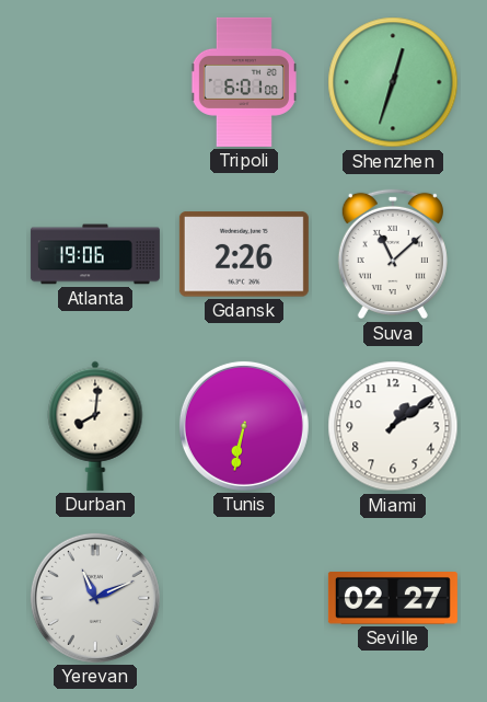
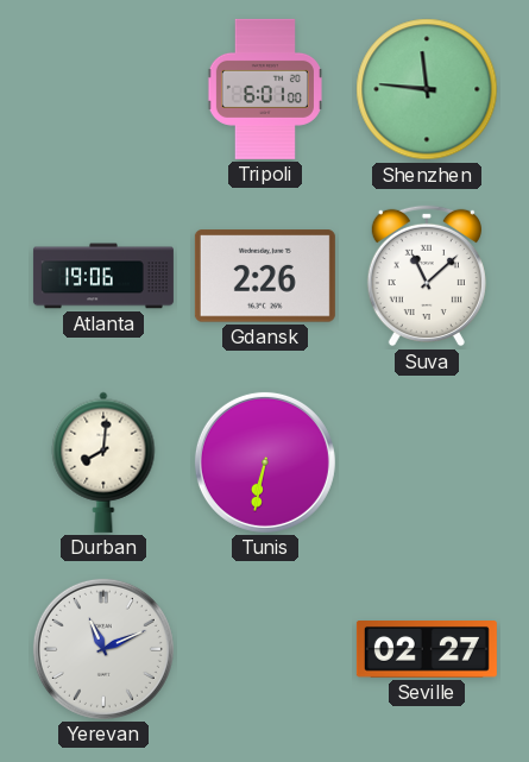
Shenzhen: 12:33 -> 11:46
Miami: 1:09 -> none
